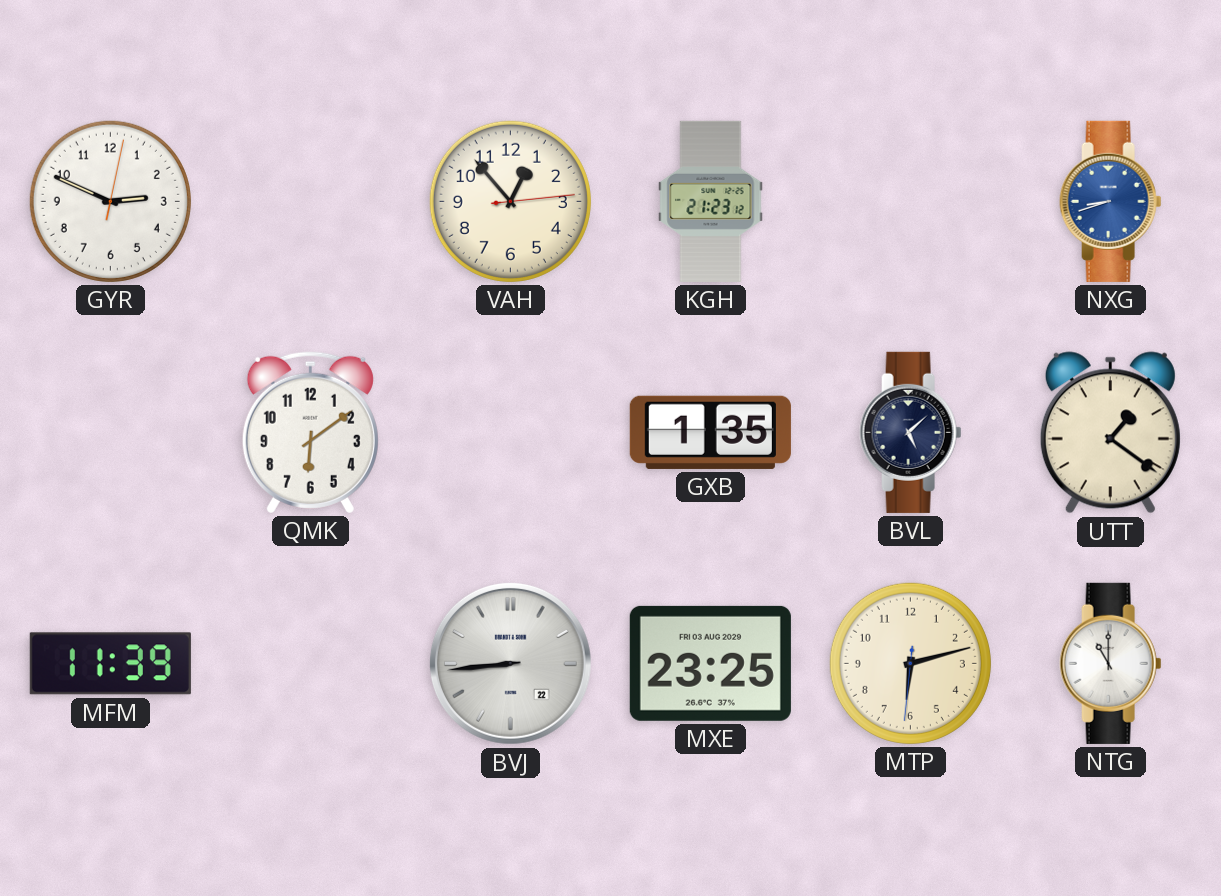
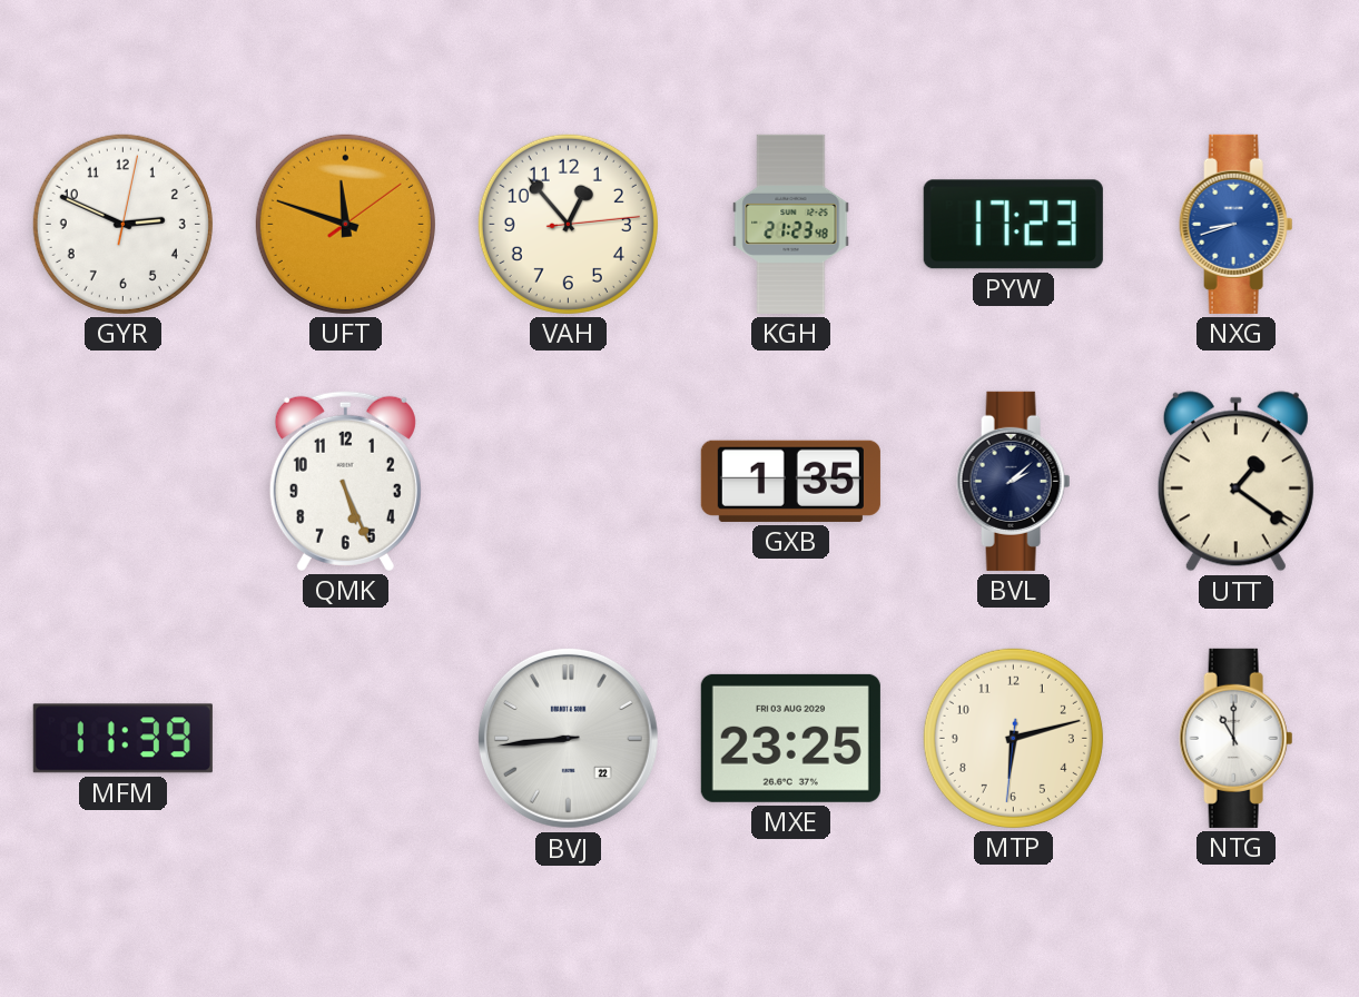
UFT: none -> 11:48
KGH: 21:23:12 -> 21:23:48
PYW: none -> 17:23
QMK: 6:09 -> 5:26
BVL: 5:08 -> 2:08
